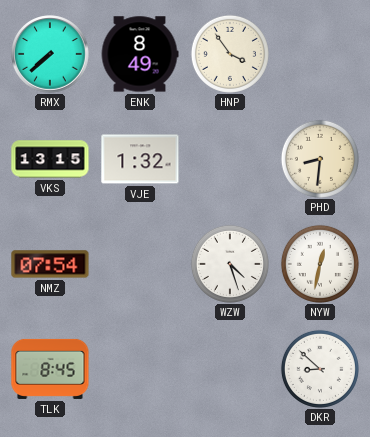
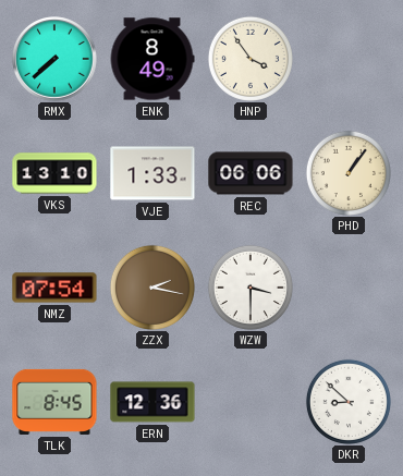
VKS: 13:15 -> 13:10
VJE: 1:32 -> 1:33
REC: none -> 06:06
PHD: 8:31 -> 1:06
ZZX: none -> 2:17
WZW: 4:27 -> 3:30
NYW: 12:32 -> none
ERN: none -> 12:36
